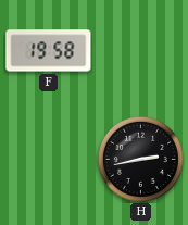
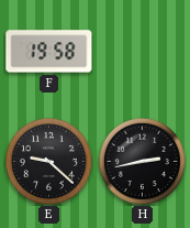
E: none -> 9:22
